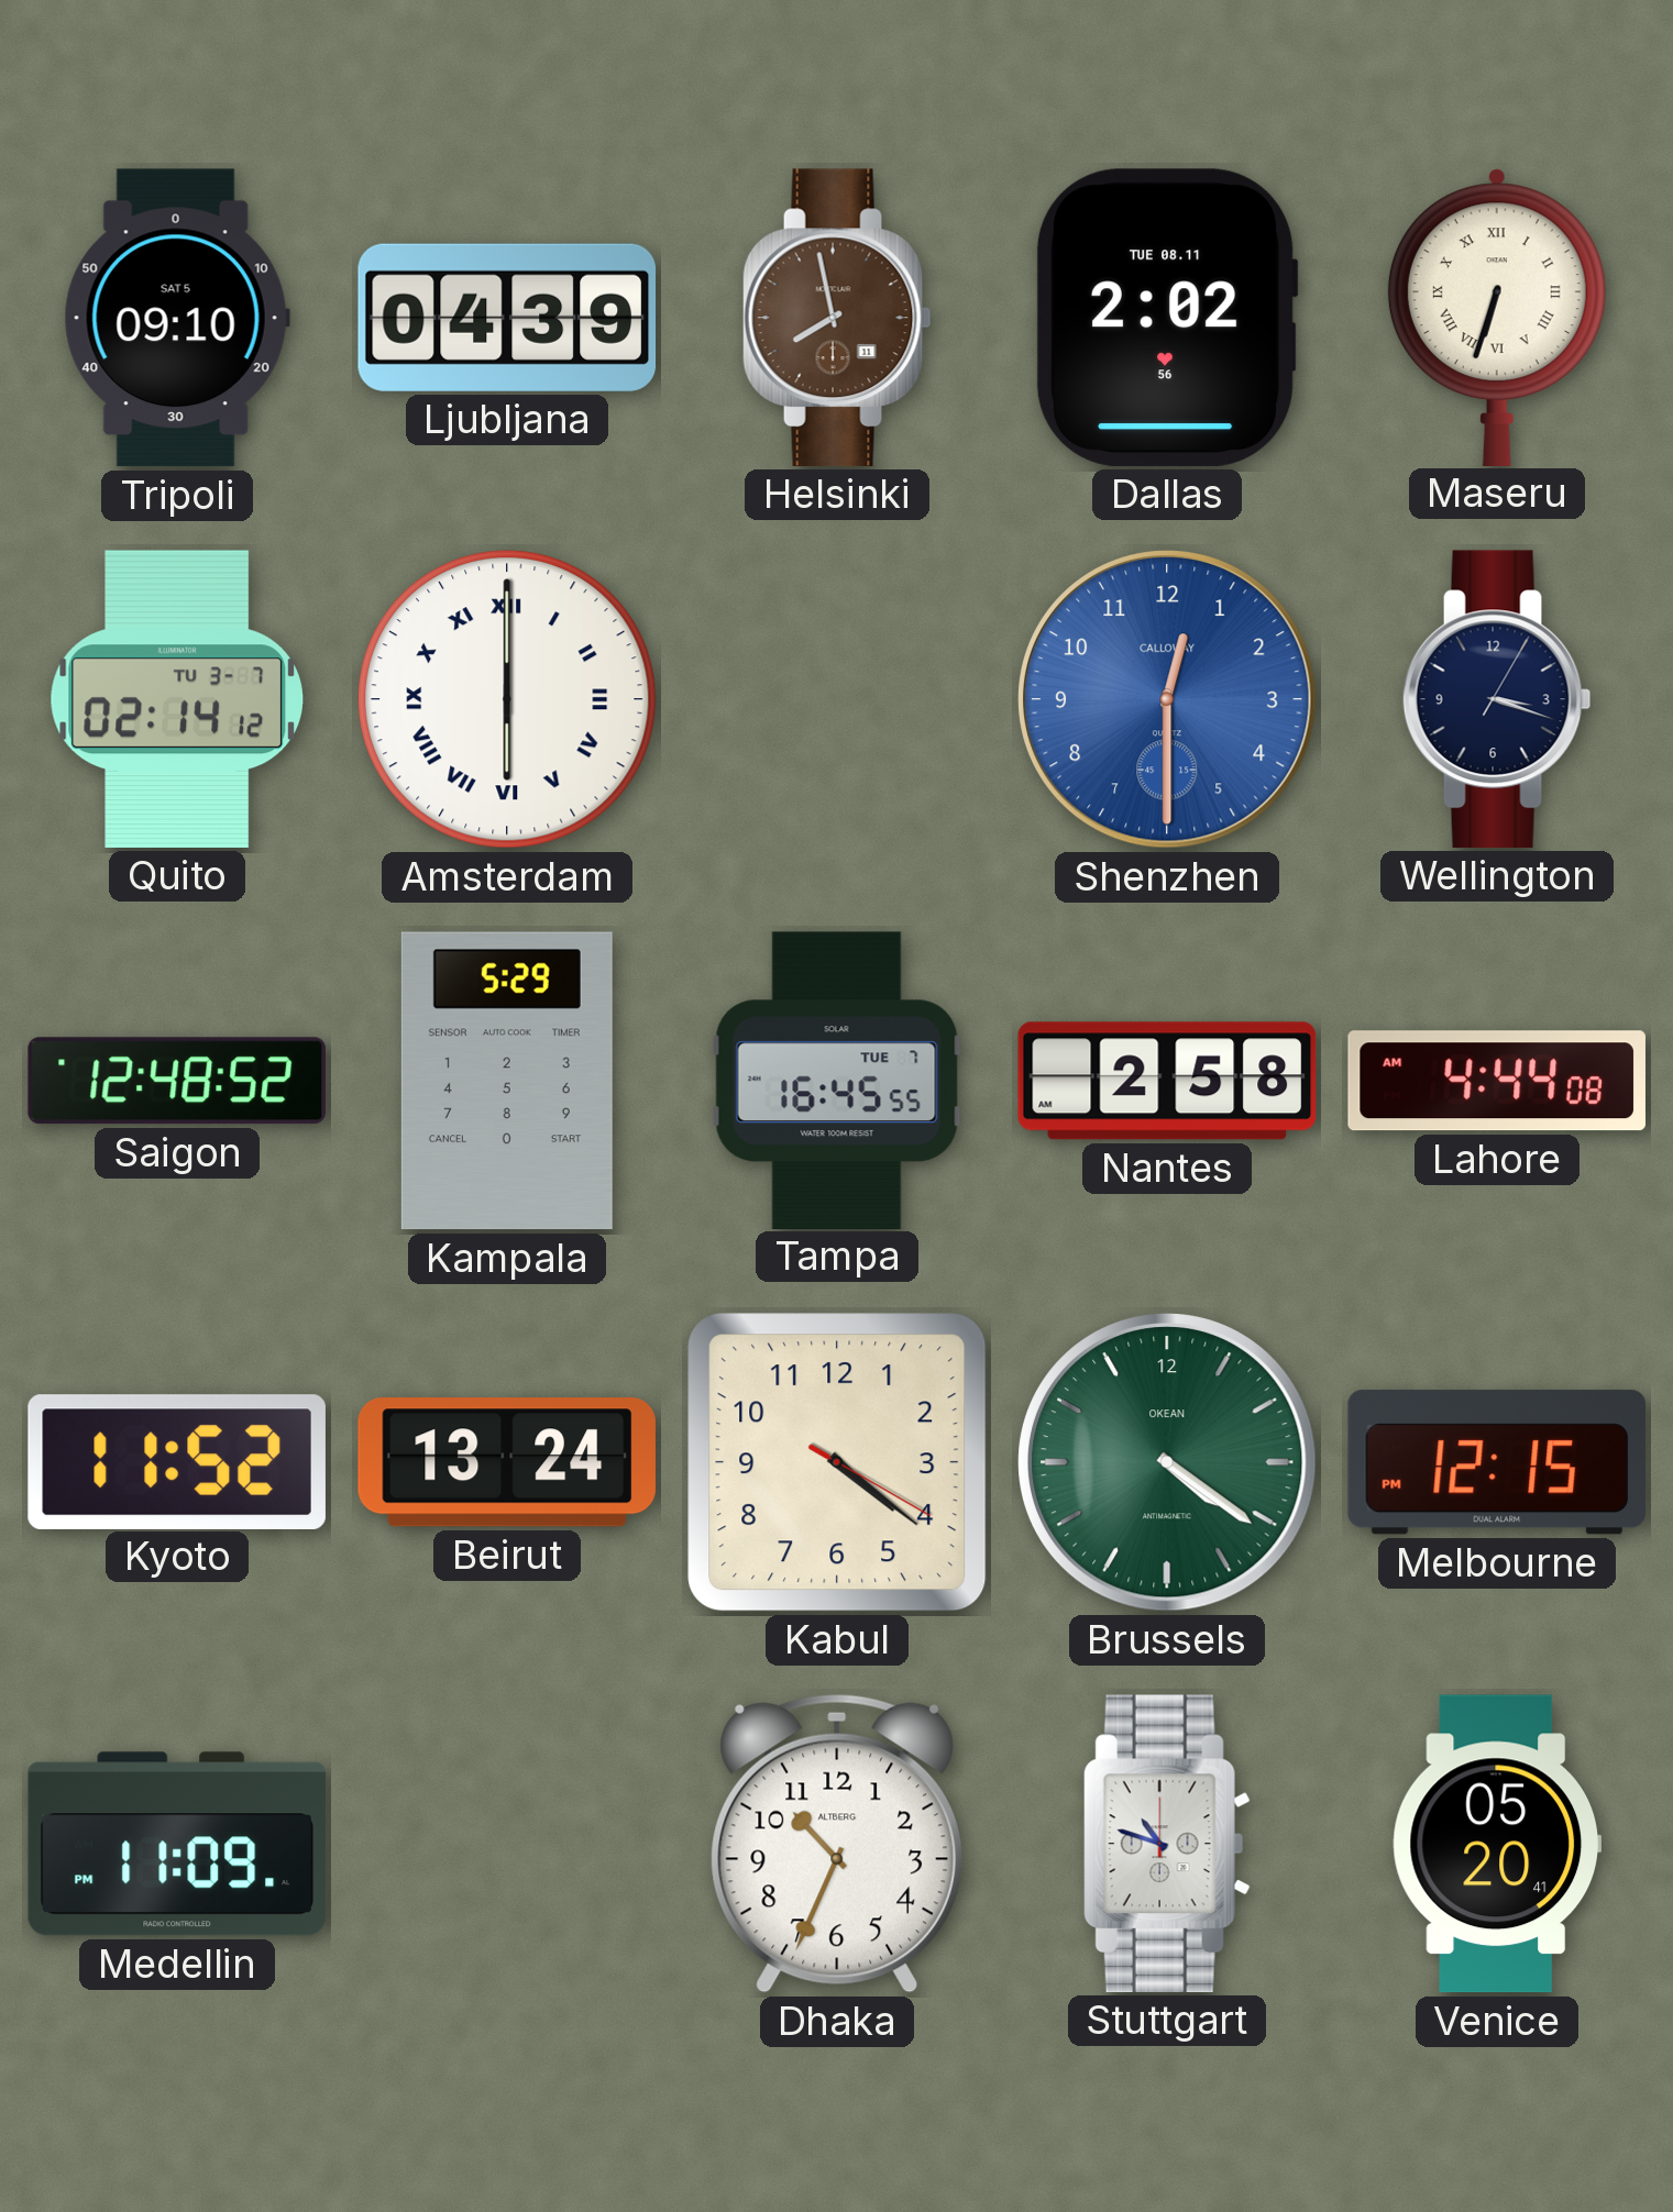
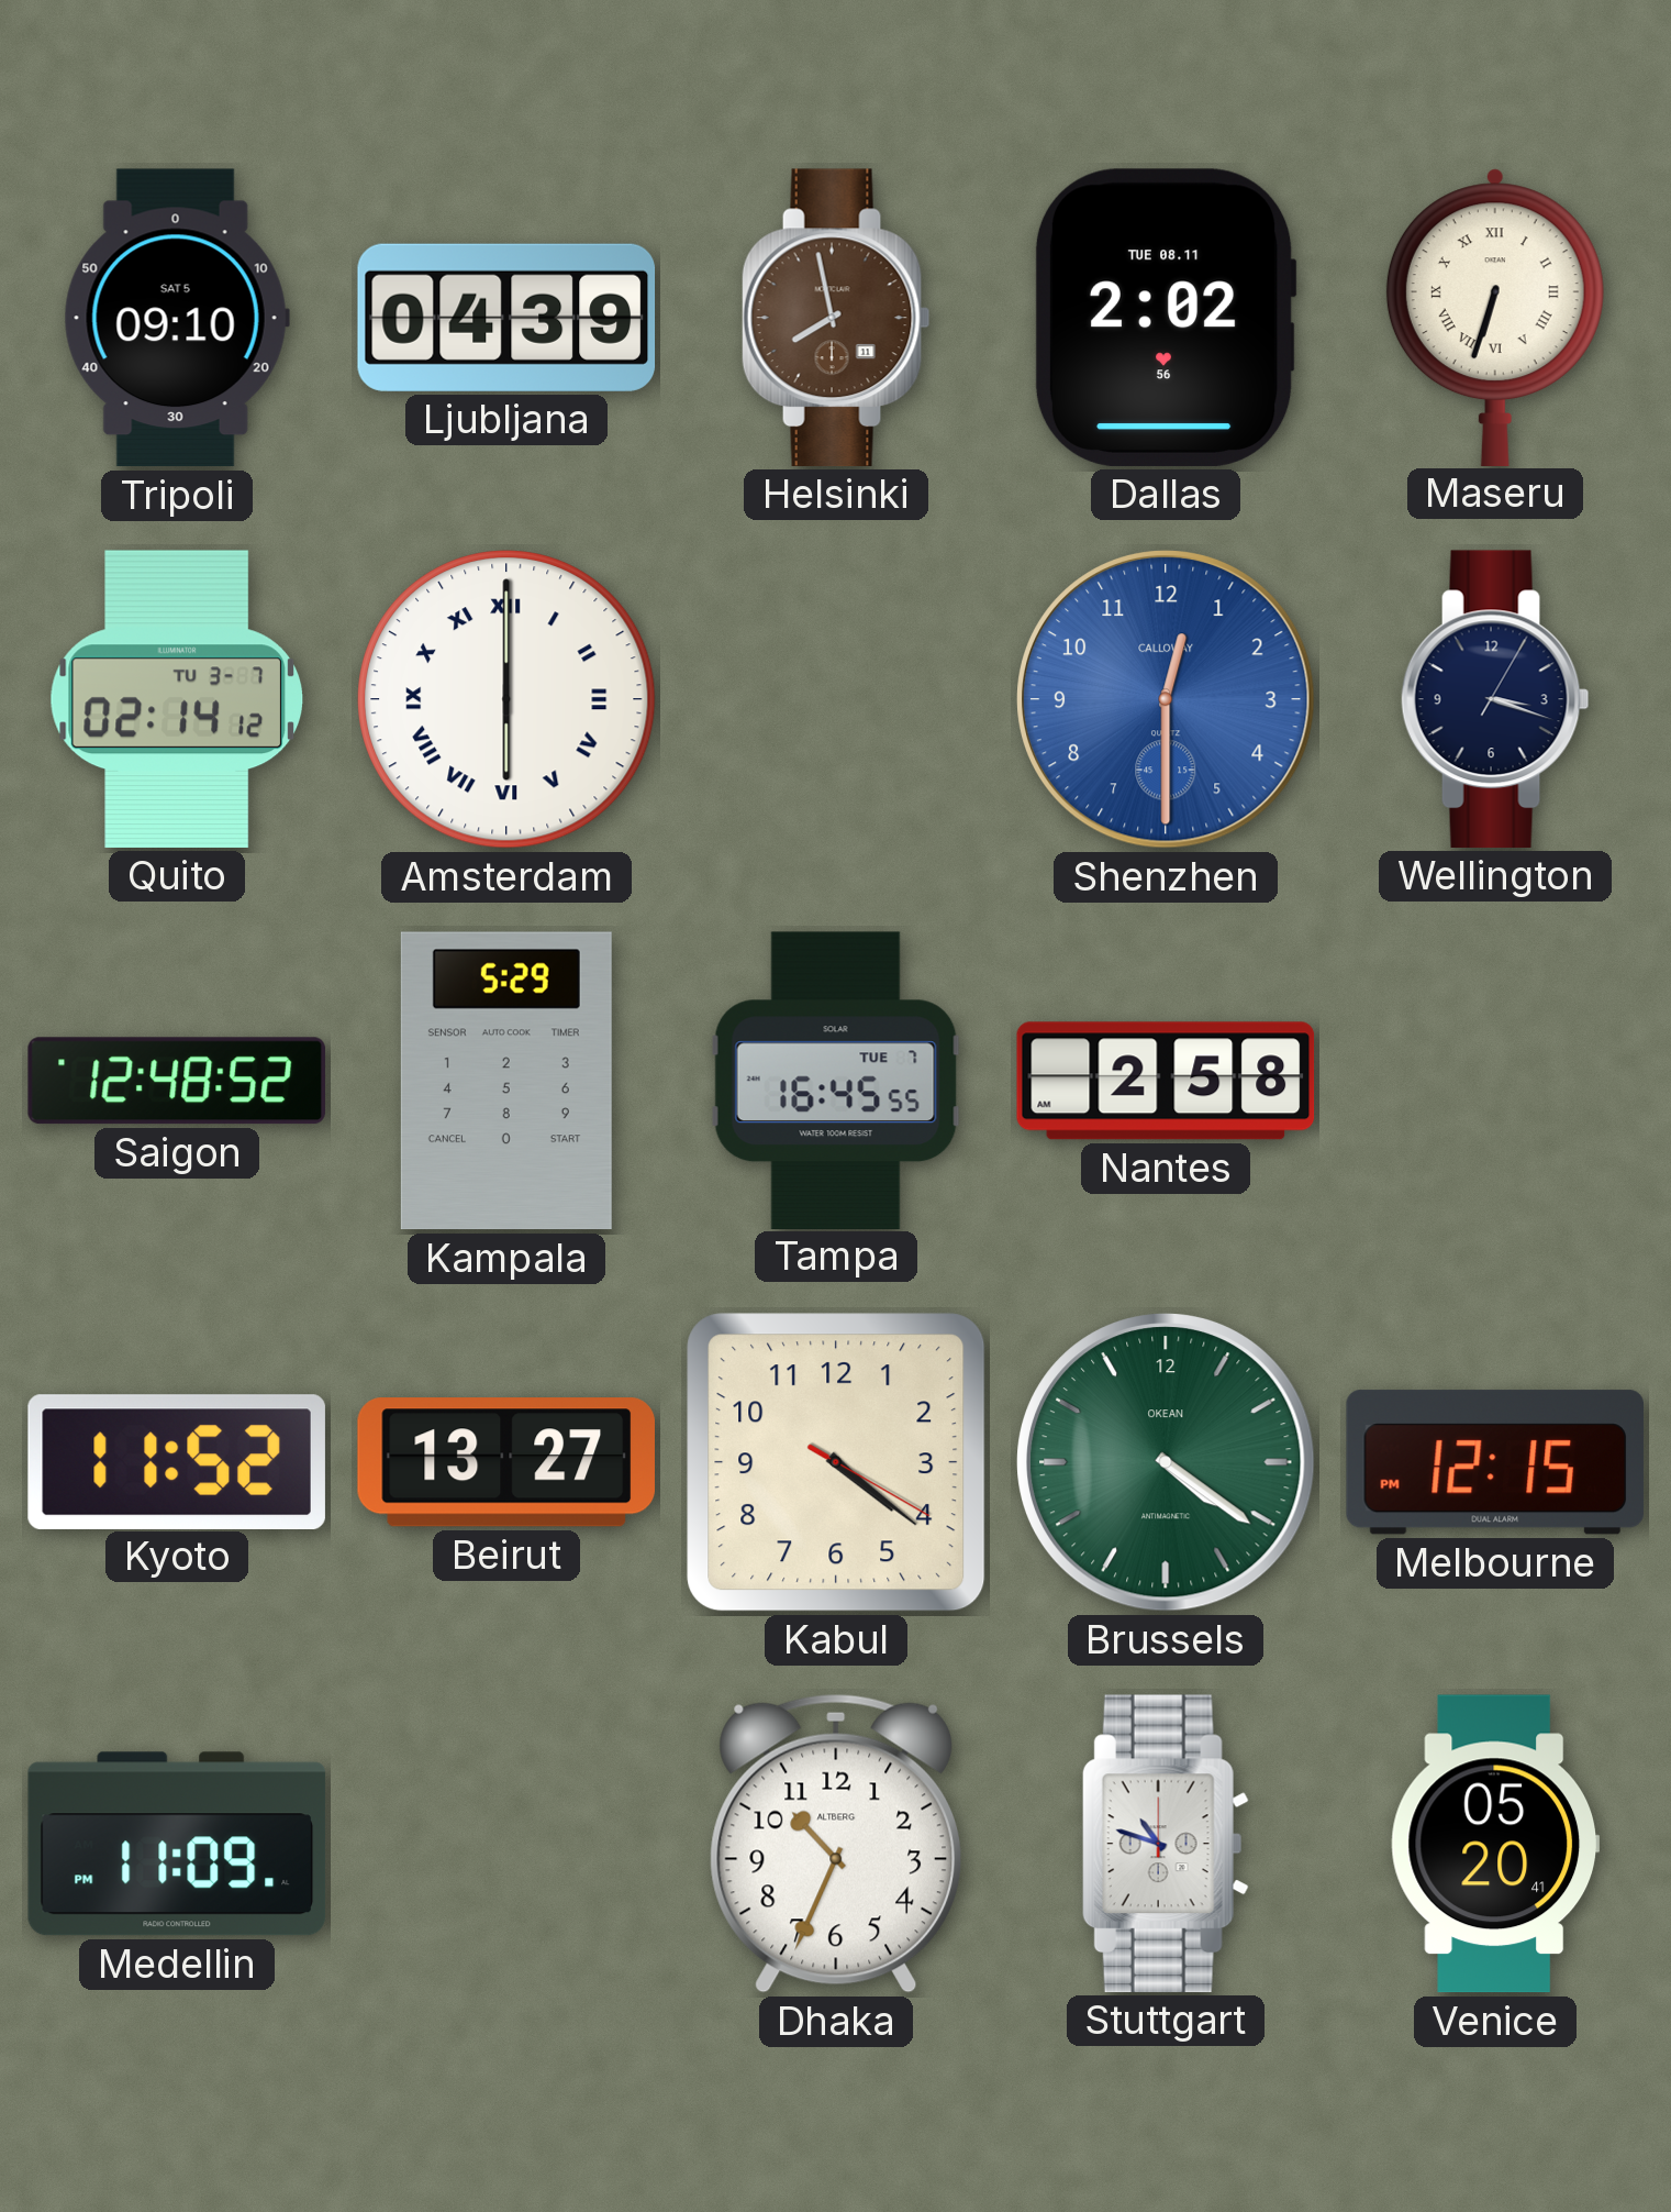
Lahore: 4:44 -> none
Beirut: 13:24 -> 13:27
